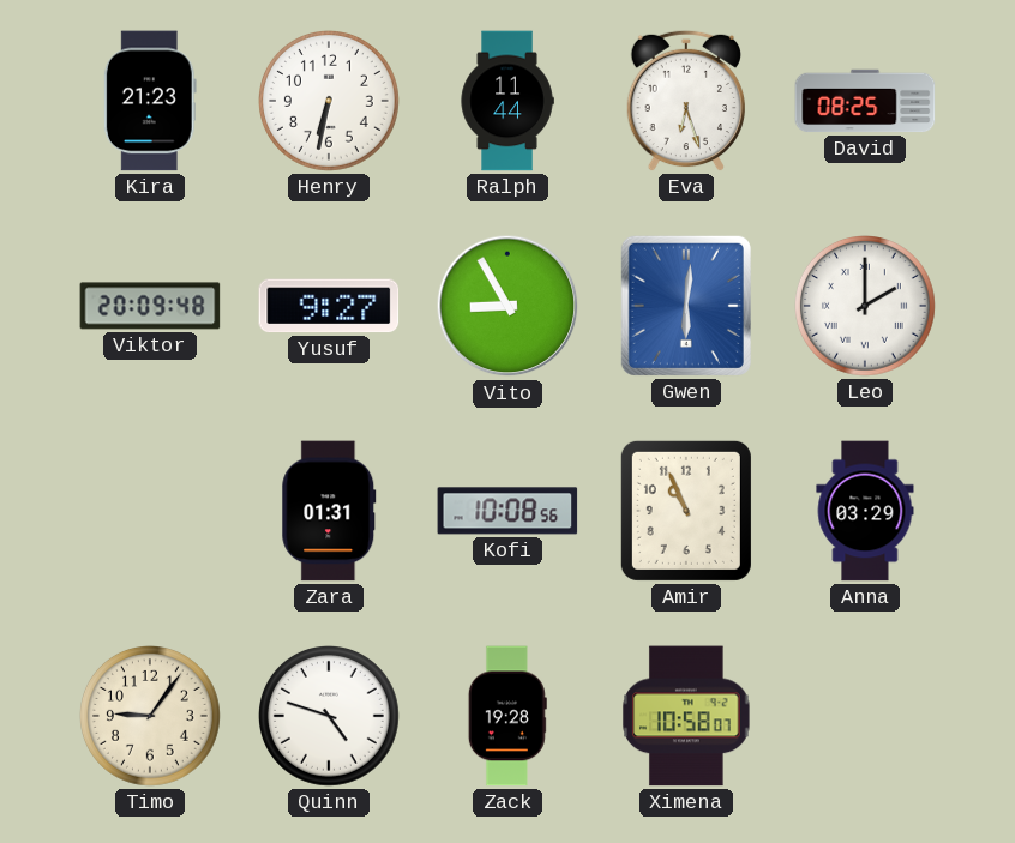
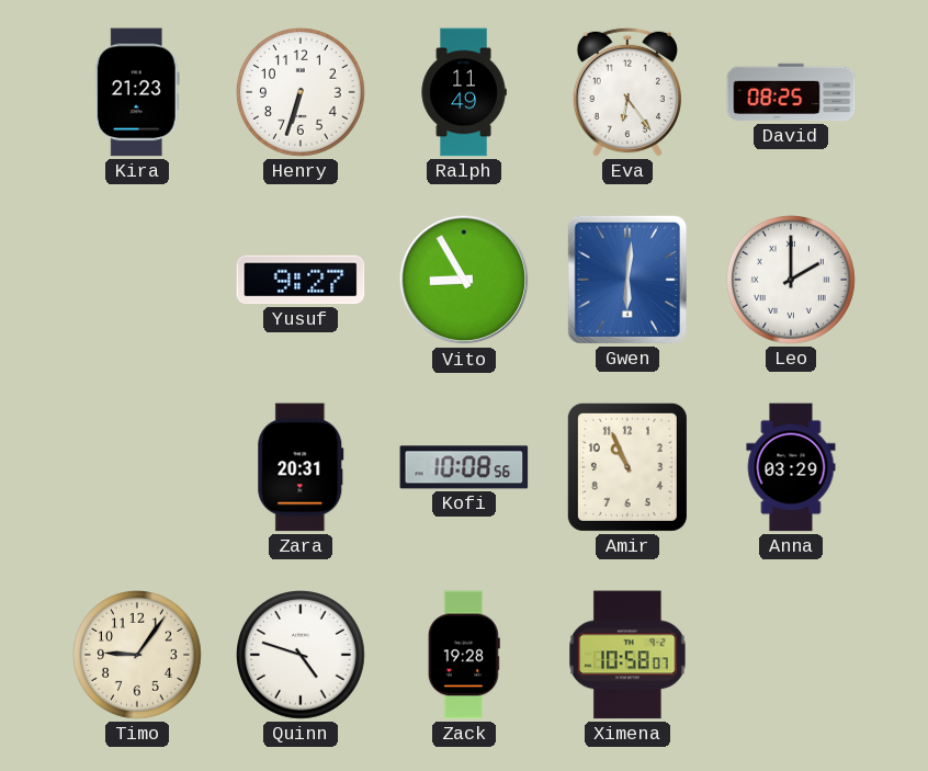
Henry: 6:32 -> 6:33
Ralph: 11:44 -> 11:49
Eva: 6:27 -> 6:24
Viktor: 20:09 -> none
Zara: 01:31 -> 20:31
